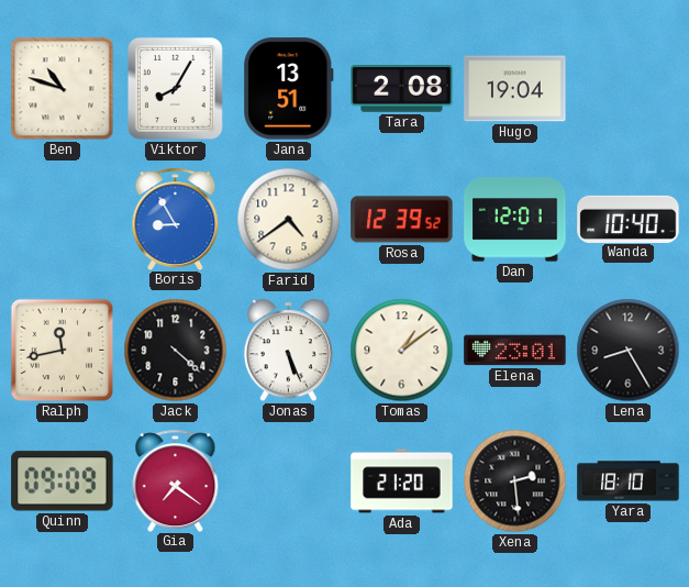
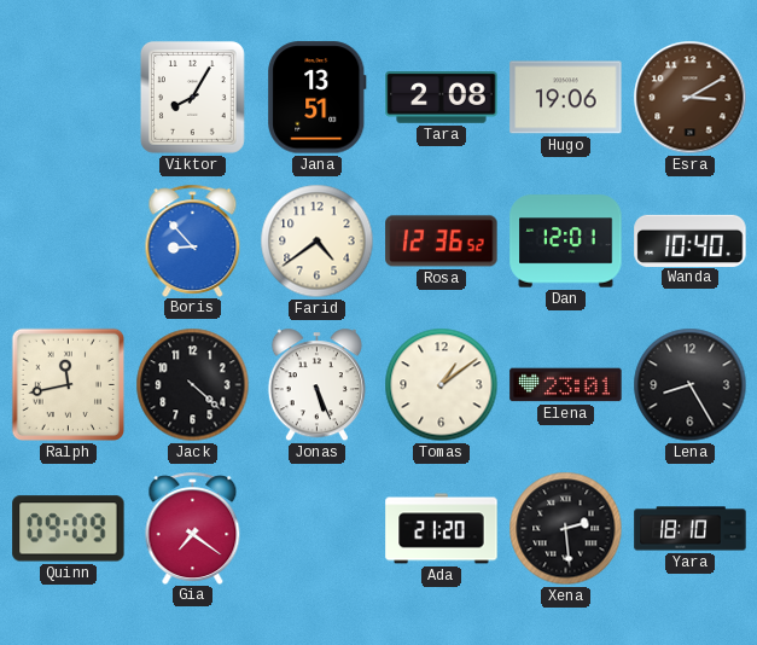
Ben: 10:48 -> none
Hugo: 19:04 -> 19:06
Esra: none -> 3:10
Boris: 8:55 -> 8:53
Rosa: 12:39 -> 12:36
